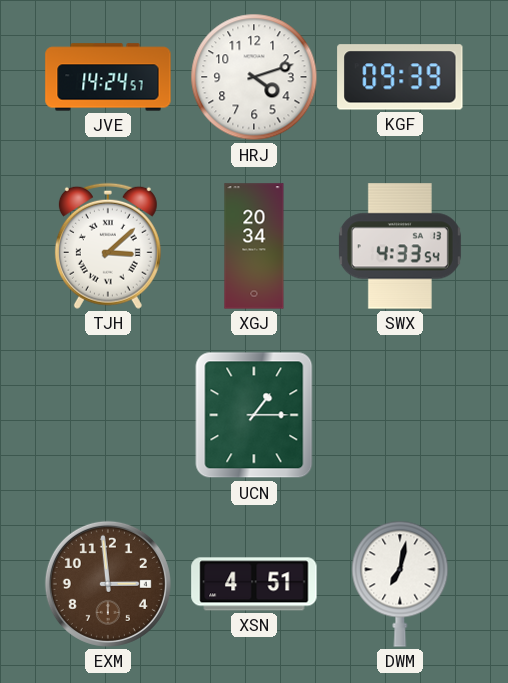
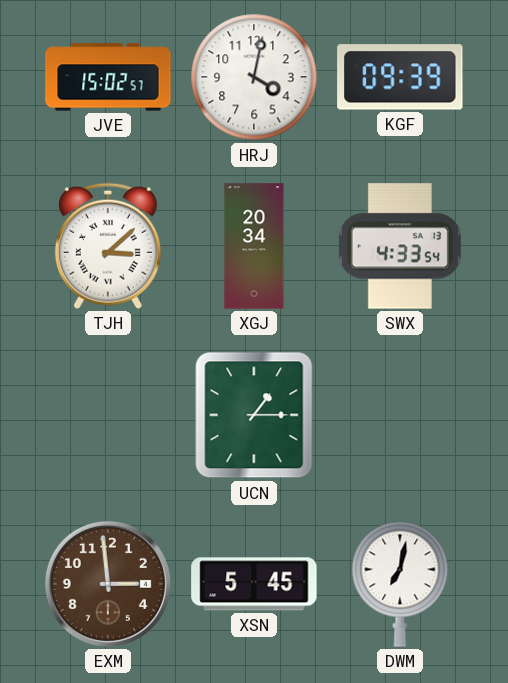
JVE: 14:24 -> 15:02
HRJ: 4:12 -> 4:02
XSN: 4:51 -> 5:45
